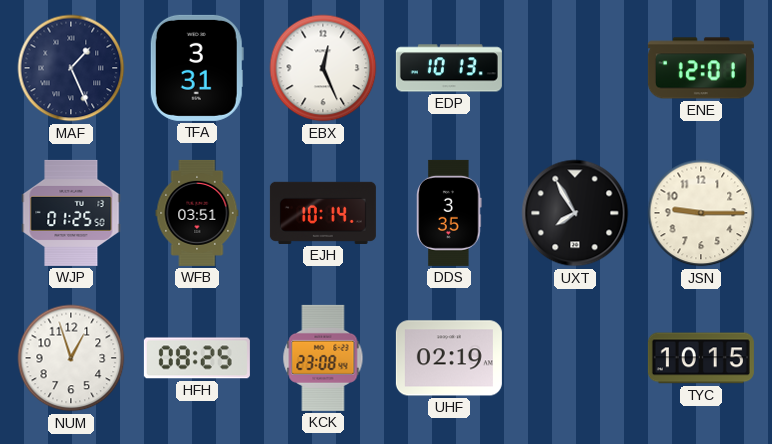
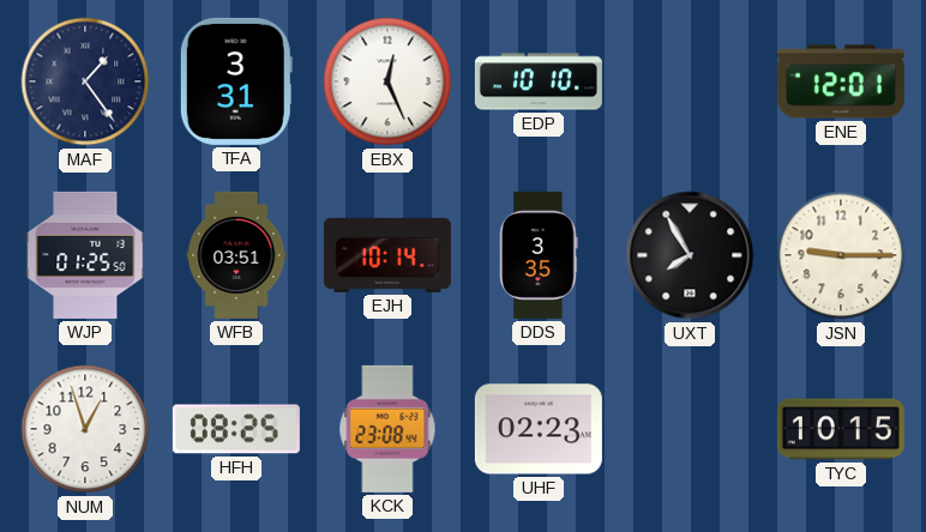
MAF: 1:26 -> 1:24
EDP: 10:13 -> 10:10
UHF: 02:19 -> 02:23
